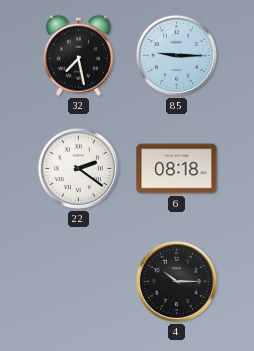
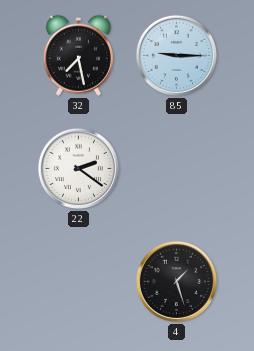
6: 08:18 -> none
4: 10:15 -> 1:27
